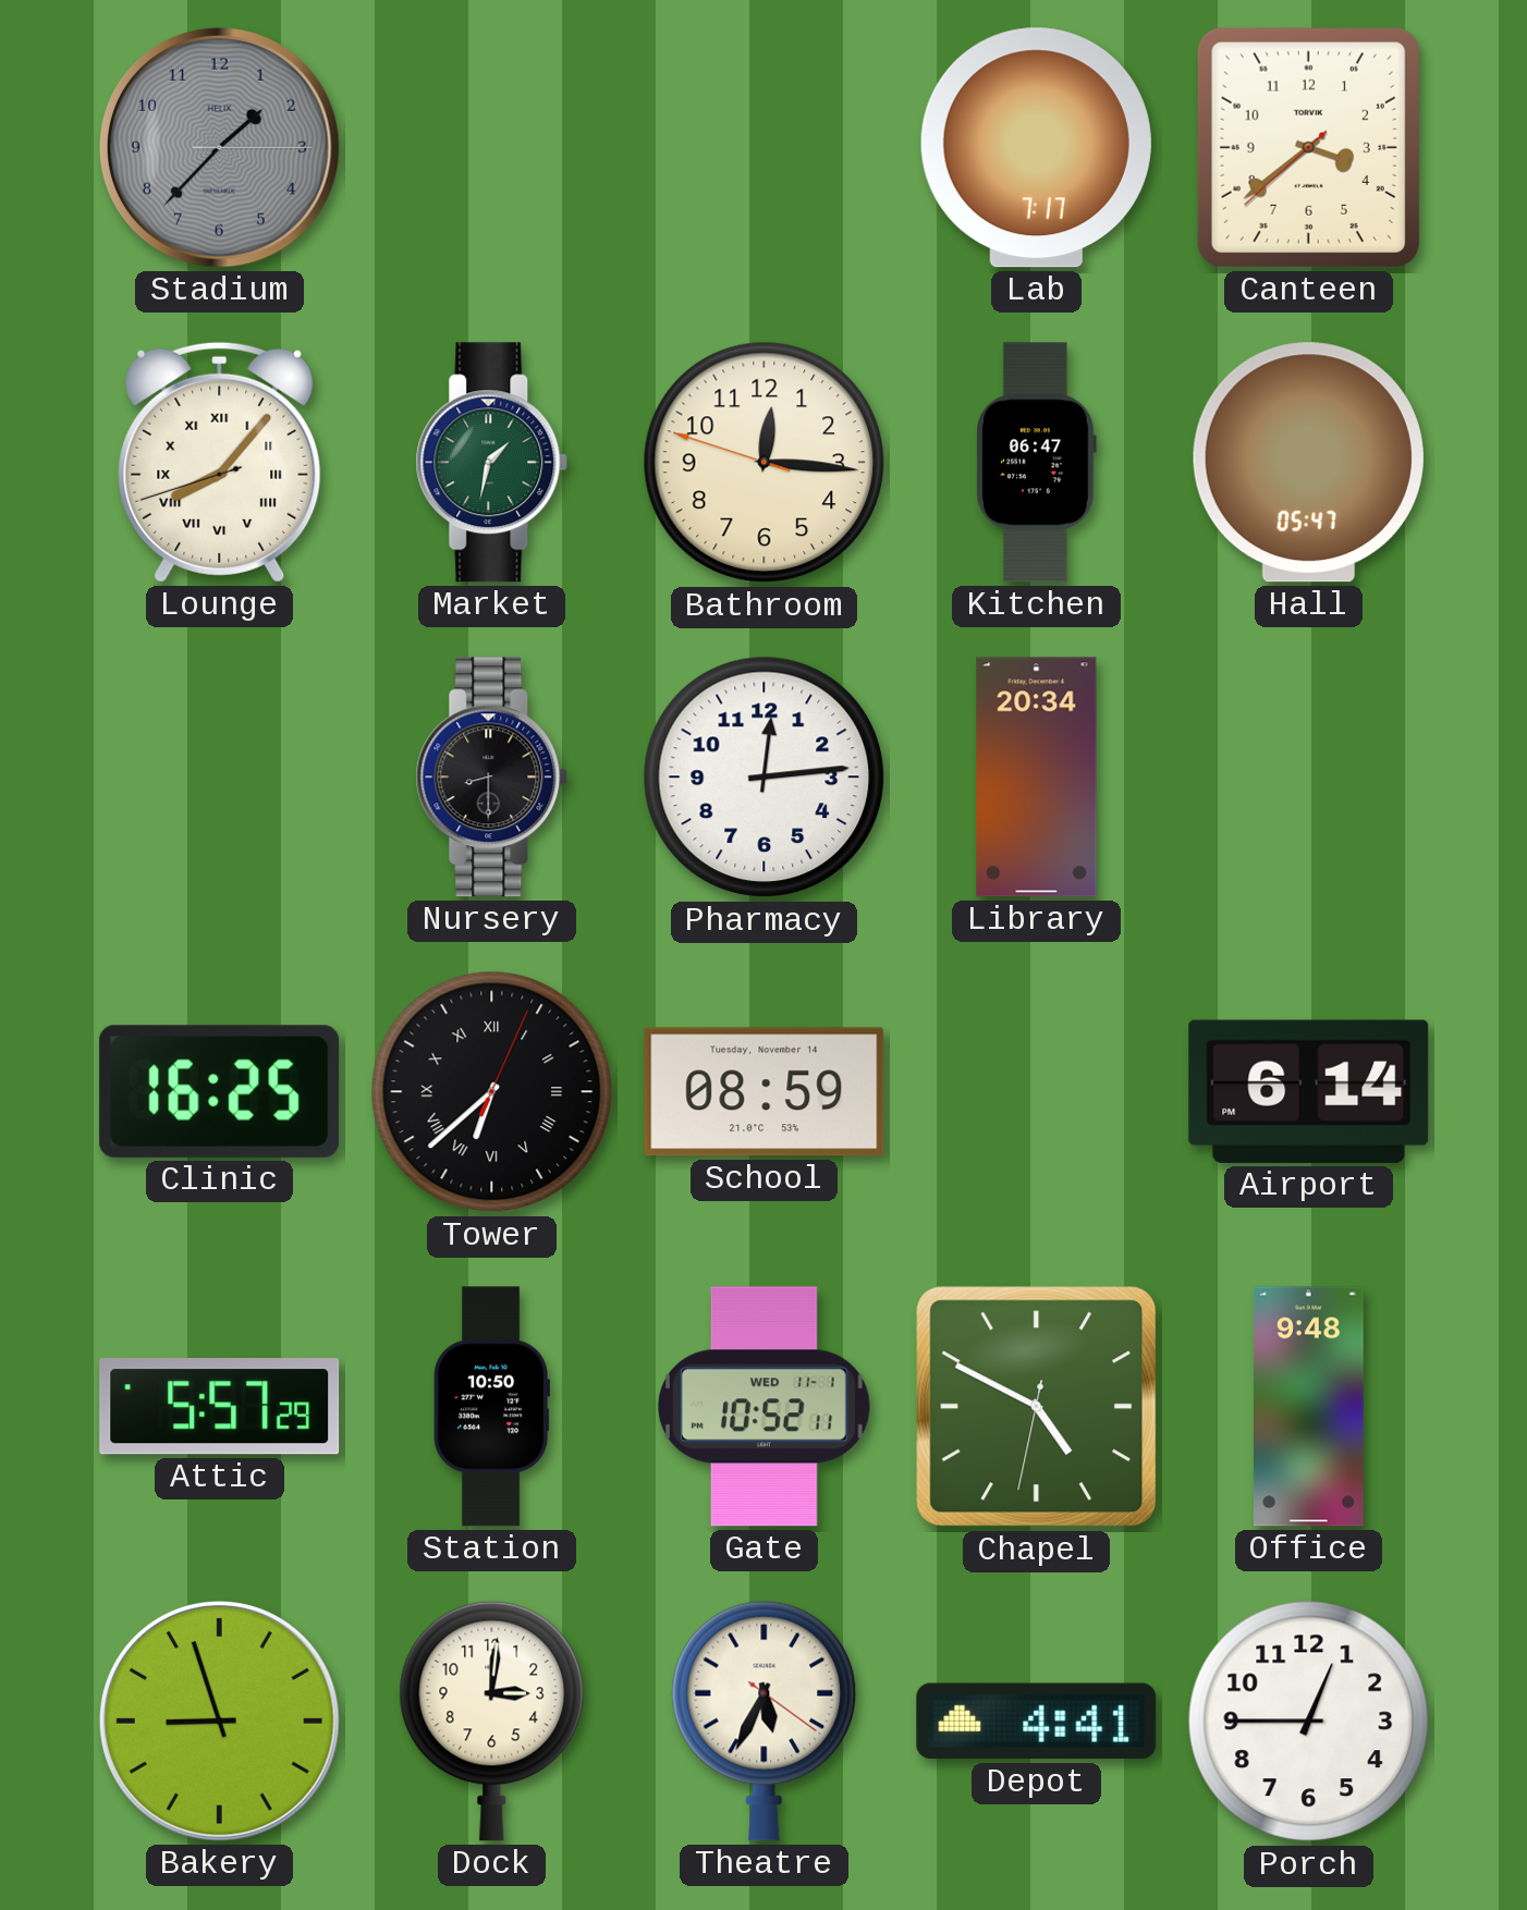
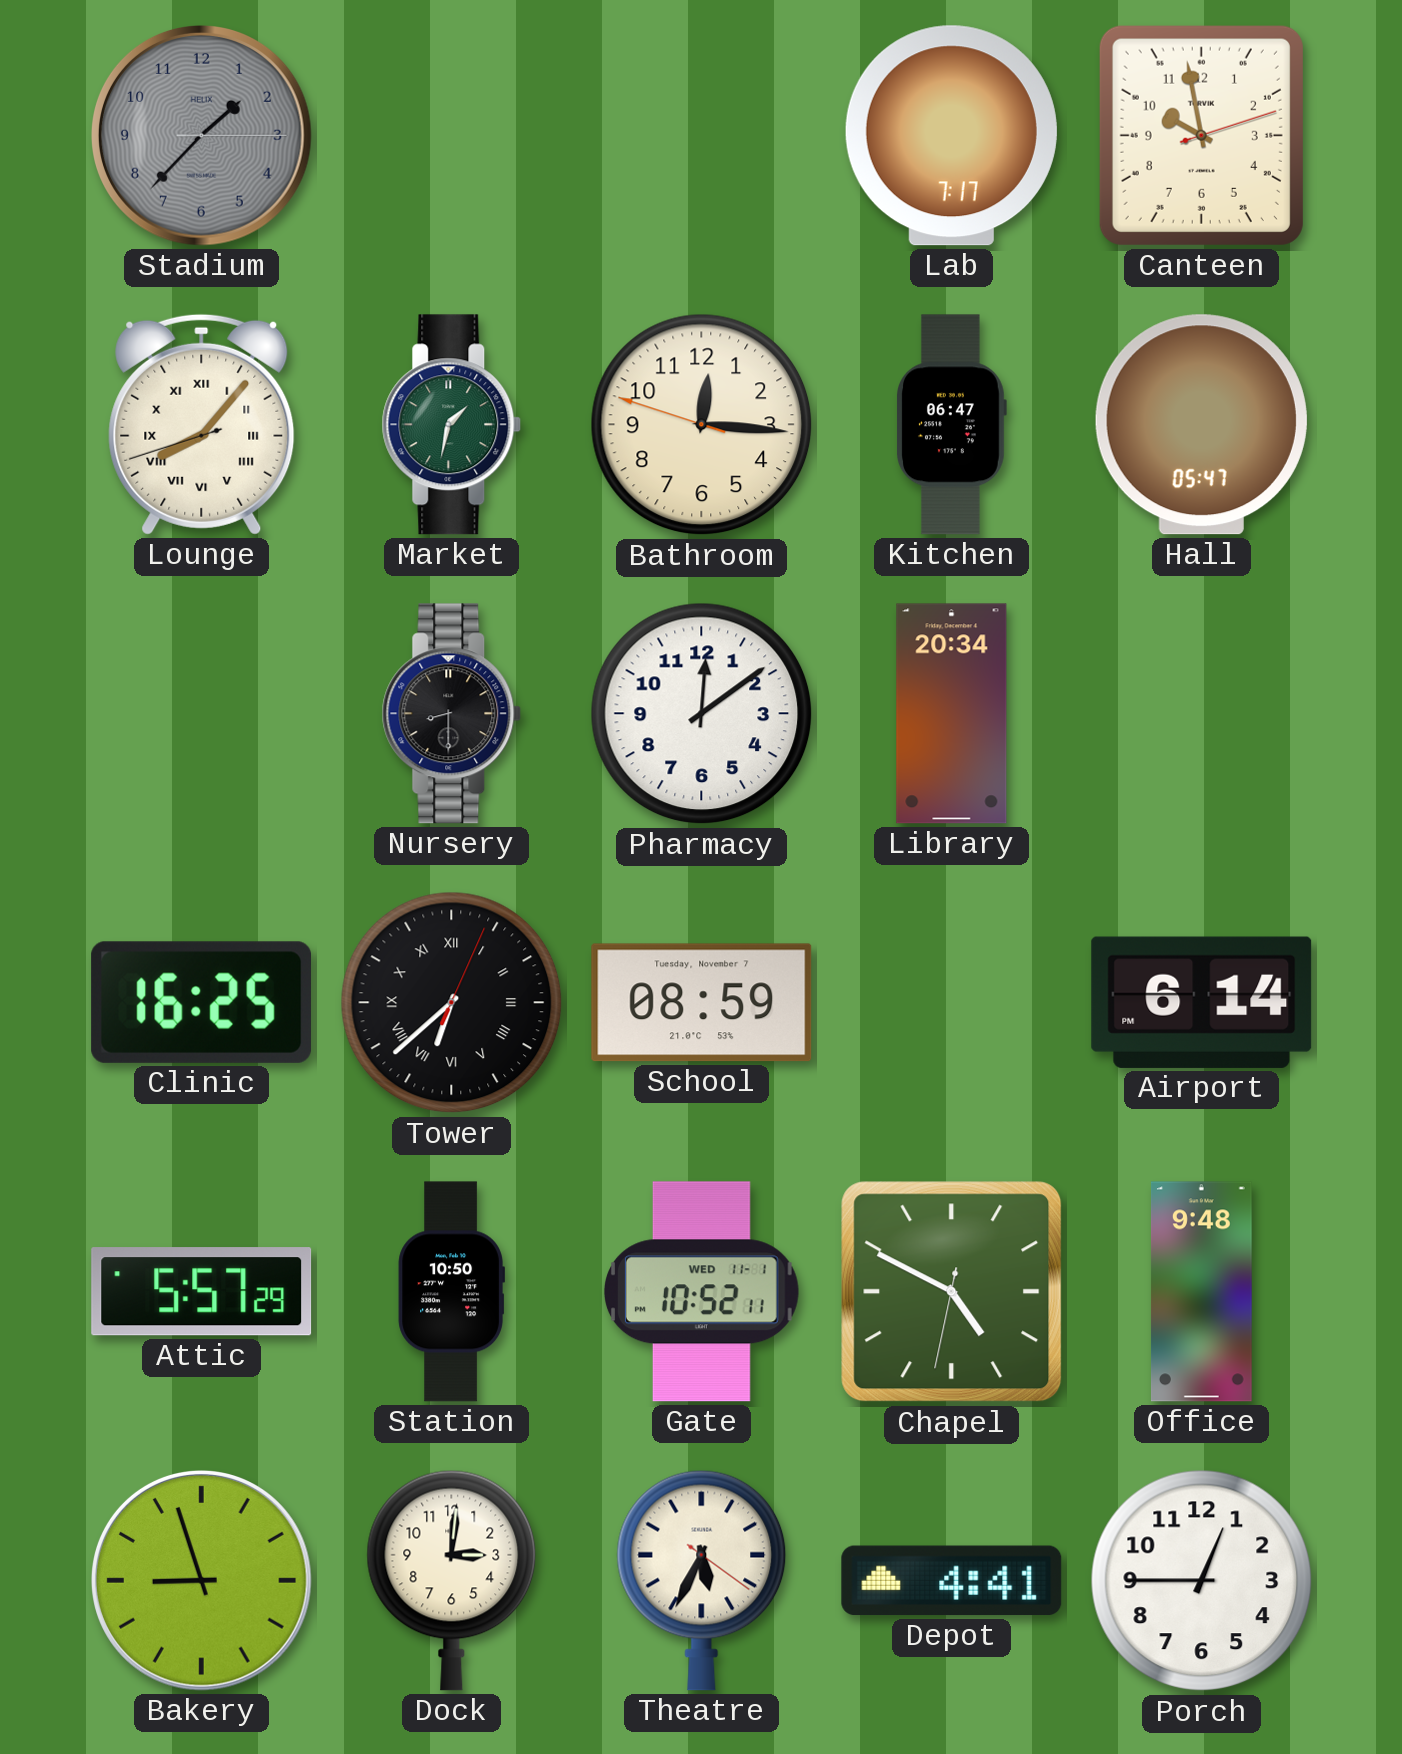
Canteen: 3:38 -> 9:58
Pharmacy: 12:14 -> 12:09
School date: Tuesday, November 14 -> Tuesday, November 7
